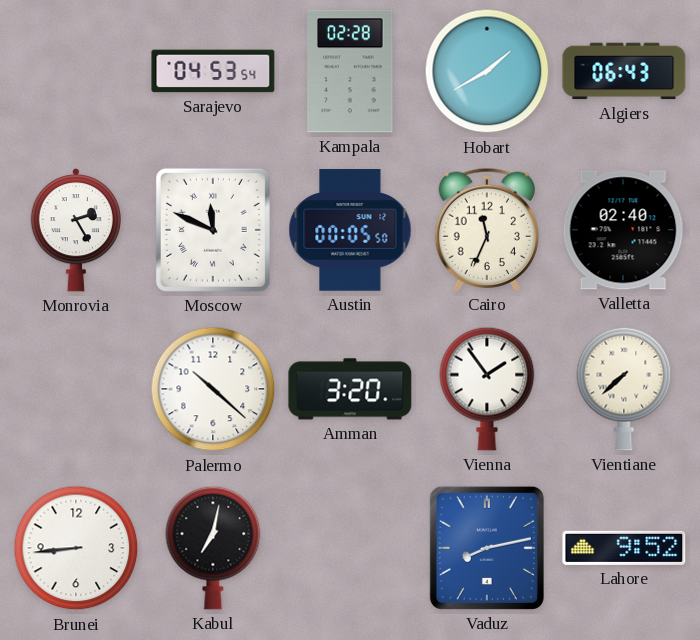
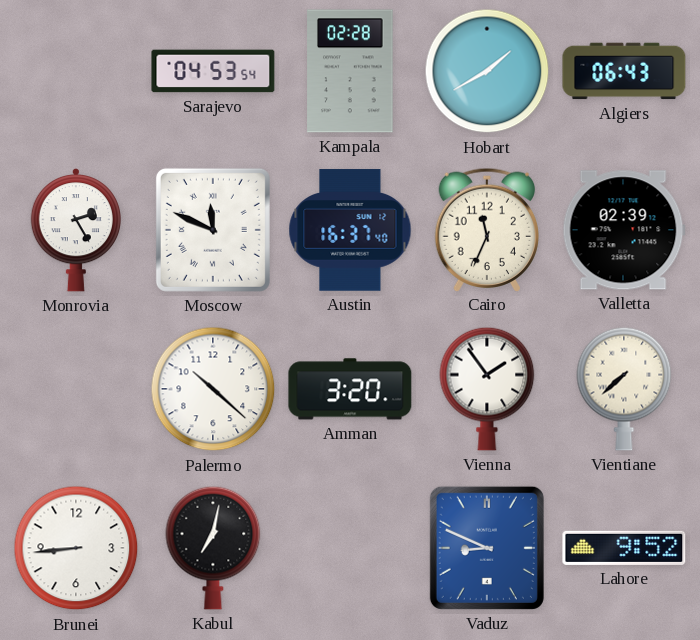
Austin: 00:05 -> 16:37
Valletta: 02:40 -> 02:39
Vaduz: 8:13 -> 8:49
